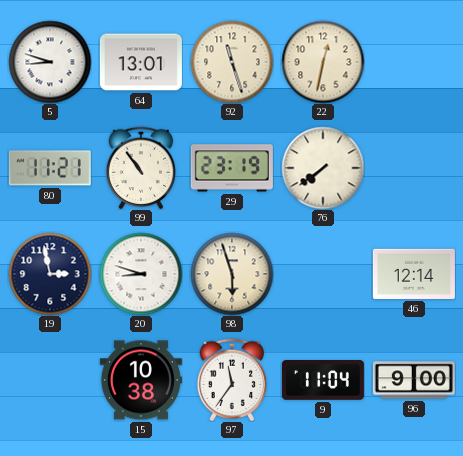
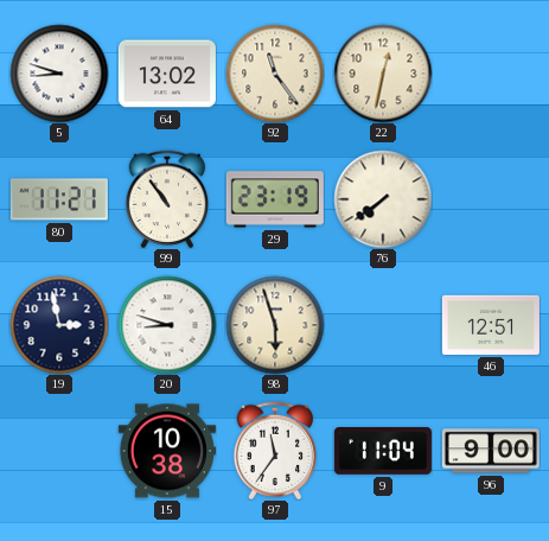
64: 13:01 -> 13:02
92: 11:27 -> 11:24
46: 12:14 -> 12:51
